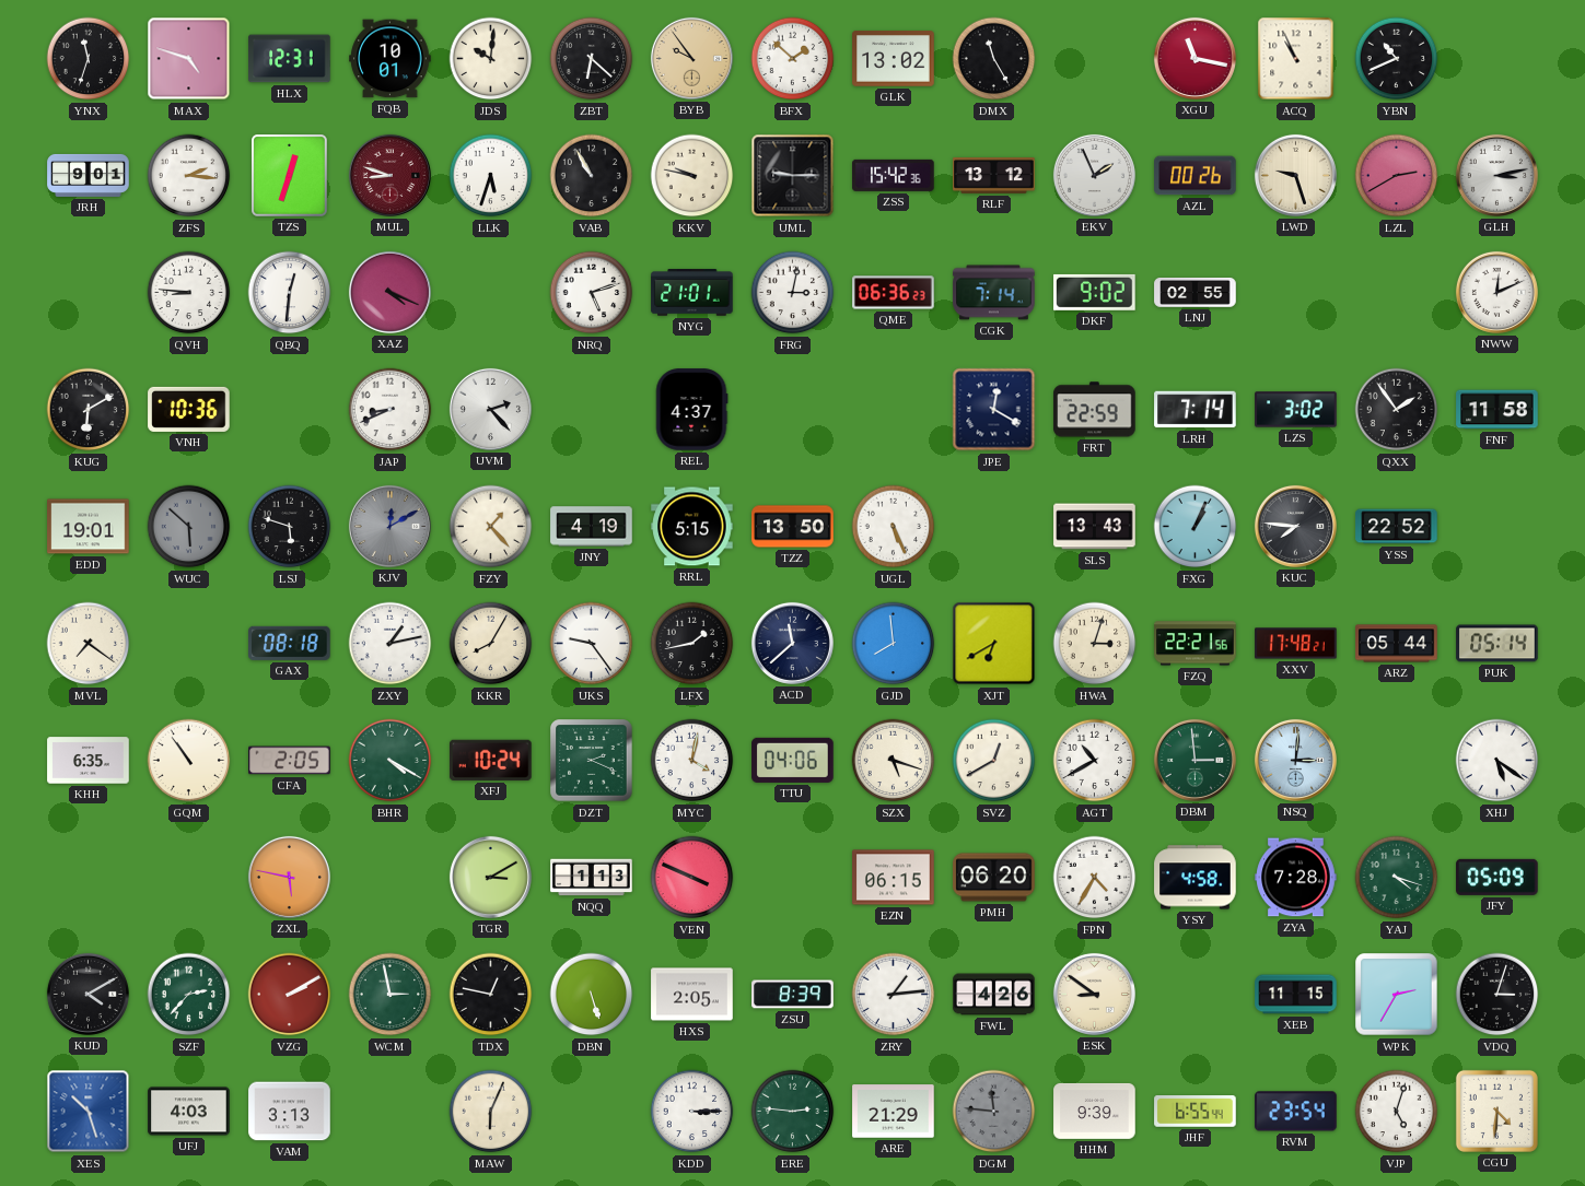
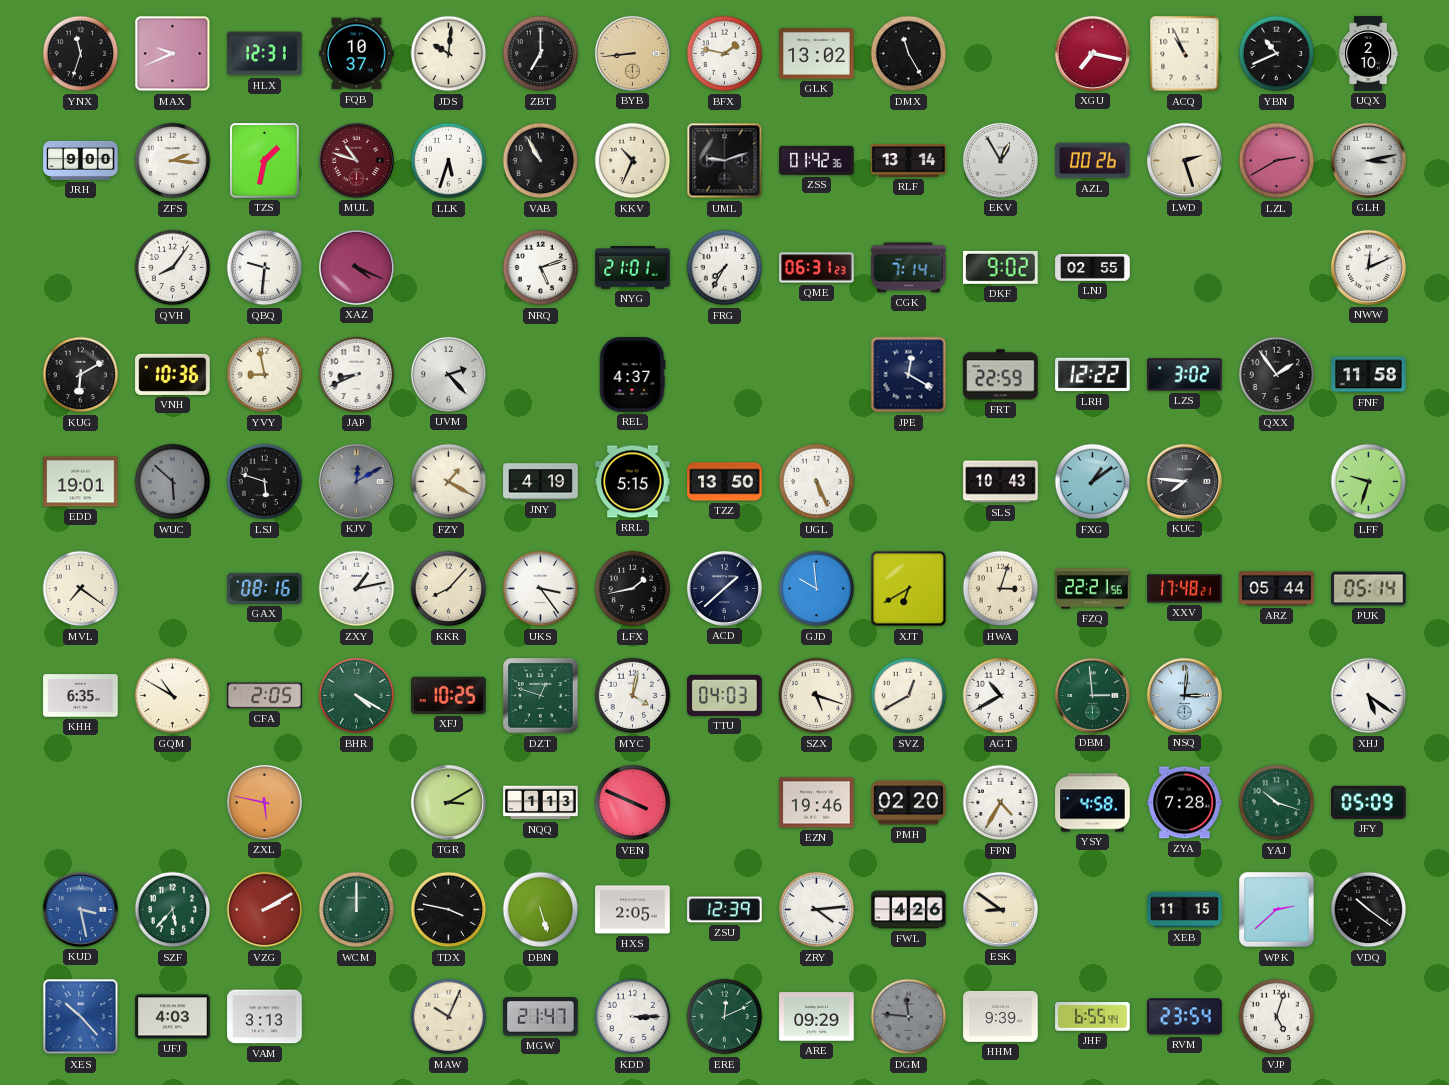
MAX: 4:48 -> 9:41
FQB: 10:01 -> 10:37
ZBT: 6:22 -> 7:00
BYB: 9:54 -> 8:44
BFX: 1:52 -> 1:47
XGU: 11:17 -> 7:17
UQX: none -> 2:10
JRH: 9:01 -> 9:00
TZS: 12:33 -> 1:32
MUL: 8:48 -> 10:48
KKV: 9:47 -> 10:34
UML: 9:15 -> 9:12
ZSS: 15:42 -> 01:42
RLF: 13:12 -> 13:14
EKV: 1:56 -> 12:55
LWD: 9:27 -> 2:27
QVH: 8:46 -> 8:06
QBQ: 12:31 -> 9:31
FRG: 3:02 -> 7:35
QME: 06:36 -> 06:31
YVY: none -> 8:58
LRH: 7:14 -> 12:22
FZY: 1:23 -> 1:20
SLS: 13:43 -> 10:43
FXG: 1:04 -> 1:09
YSS: 22:52 -> none
LFF: none -> 9:33
GAX: 08:18 -> 08:16
KKR: 8:05 -> 8:07
UKS: 9:24 -> 3:24
ACD: 11:38 -> 1:38
GJD: 7:59 -> 9:59
GQM: 10:54 -> 10:50
XFJ: 10:24 -> 10:25
DZT: 2:19 -> 12:48
TTU: 04:06 -> 04:03
EZN: 06:15 -> 19:46
PMH: 06:20 -> 02:20
YAJ: 4:18 -> 10:18
KUD: 4:10 -> 3:28
KUD dial: black -> blue
SZF: 2:37 -> 5:37
WCM: 2:58 -> 12:00
TDX: 12:47 -> 3:47
ZSU: 8:39 -> 12:39
ZRY: 1:14 -> 4:14
WPK: 2:35 -> 2:38
VDQ: 3:03 -> 10:21
XES: 10:27 -> 10:23
MAW: 6:04 -> 10:04
MGW: none -> 21:47
ERE: 2:46 -> 12:11
ARE: 21:29 -> 09:29
CGU: 4:31 -> none
